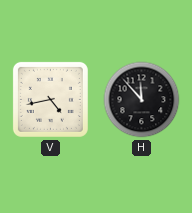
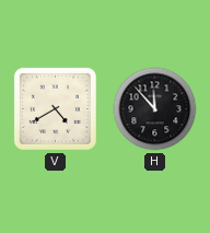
V: 4:43 -> 4:40
